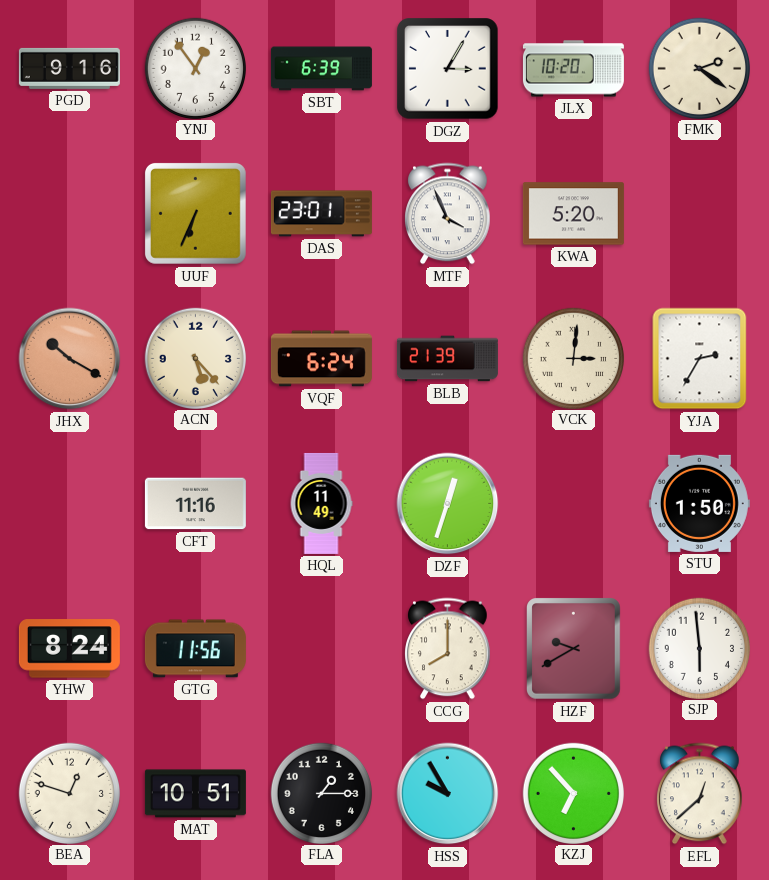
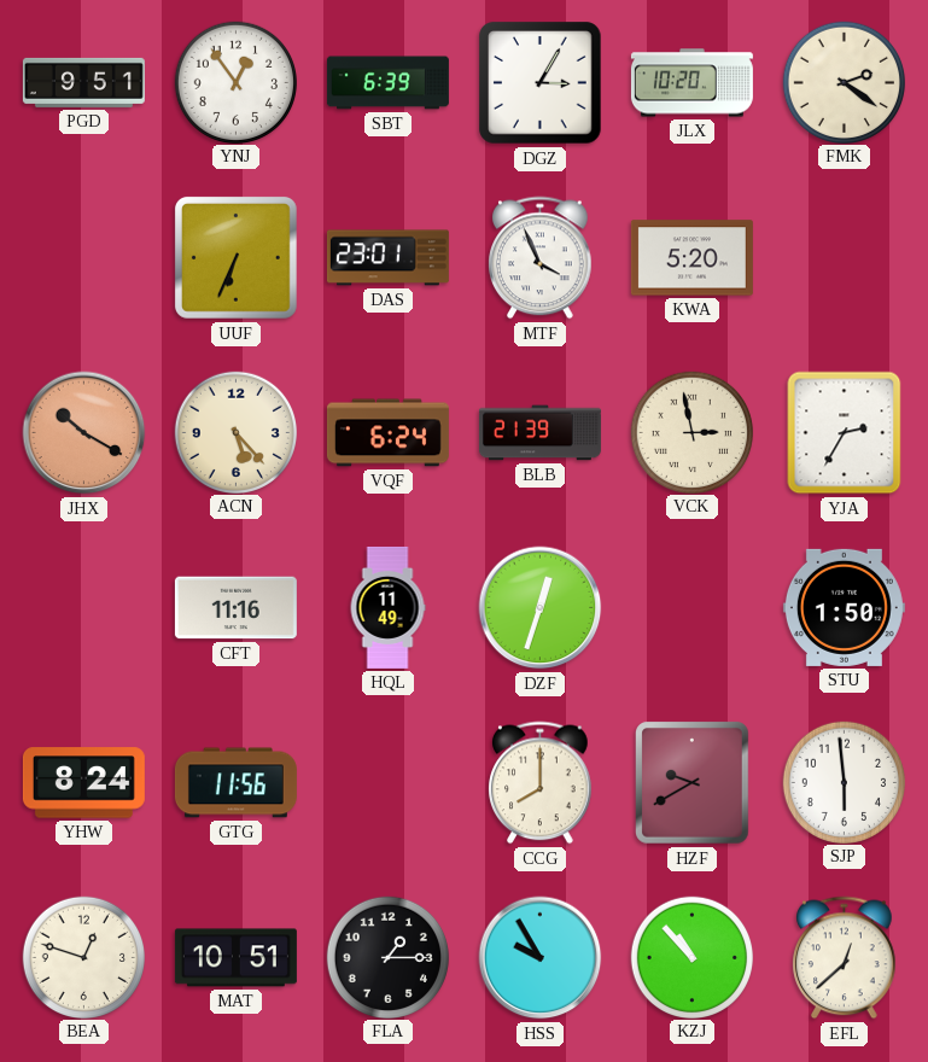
PGD: 9:16 -> 9:51
VCK: 3:01 -> 2:58
KZJ: 6:53 -> 10:53
